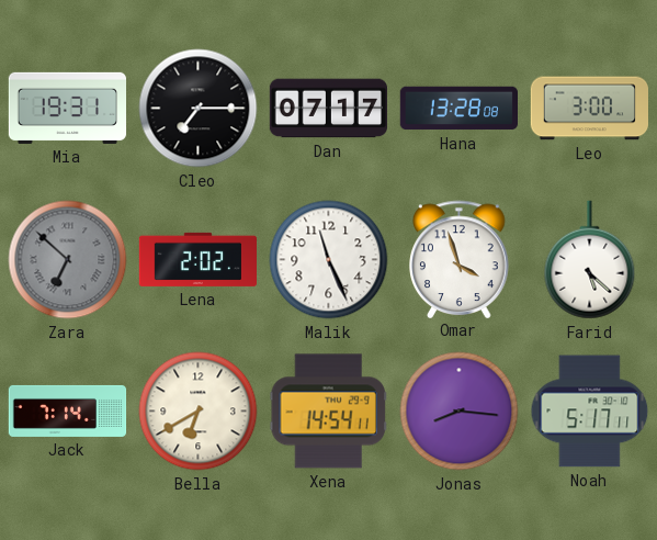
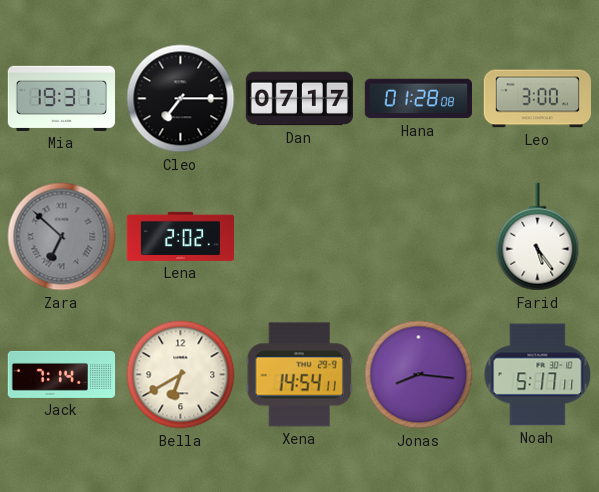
Hana: 13:28 -> 01:28
Malik: 11:26 -> none
Omar: 3:57 -> none
Farid: 5:22 -> 5:24
